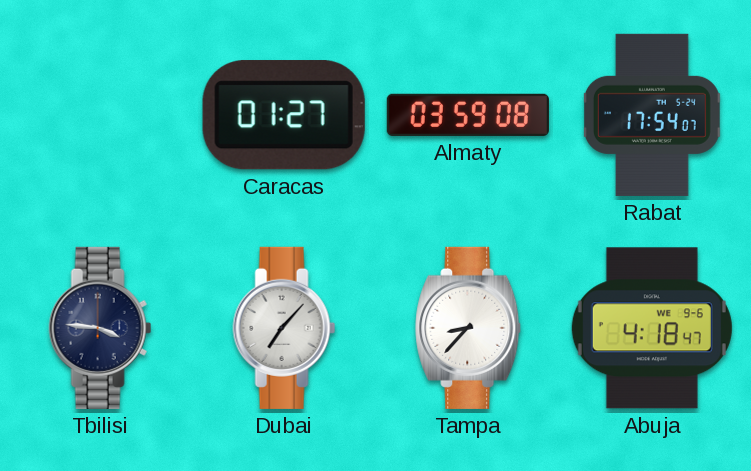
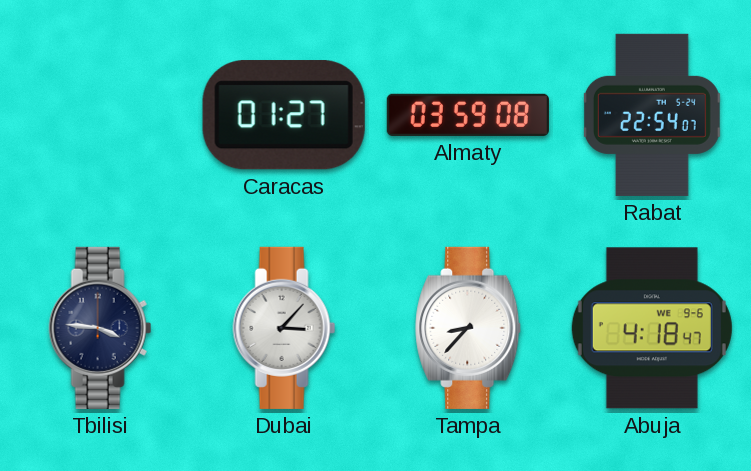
Rabat: 17:54 -> 22:54
Dubai: 7:07 -> 3:07
